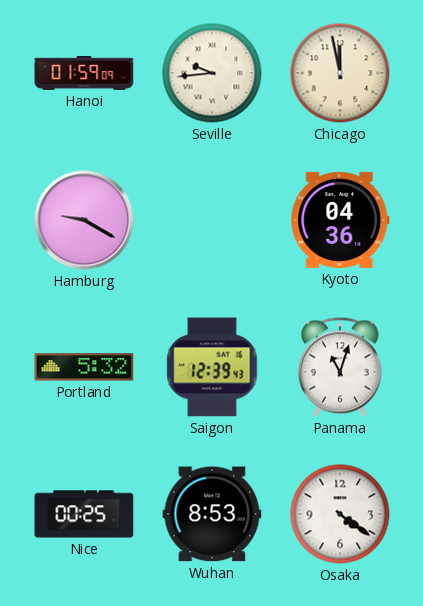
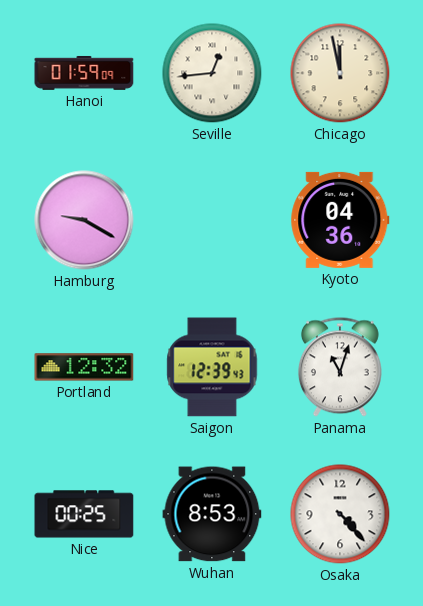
Seville: 9:44 -> 12:44
Portland: 5:32 -> 12:32
Osaka: 4:21 -> 4:23
